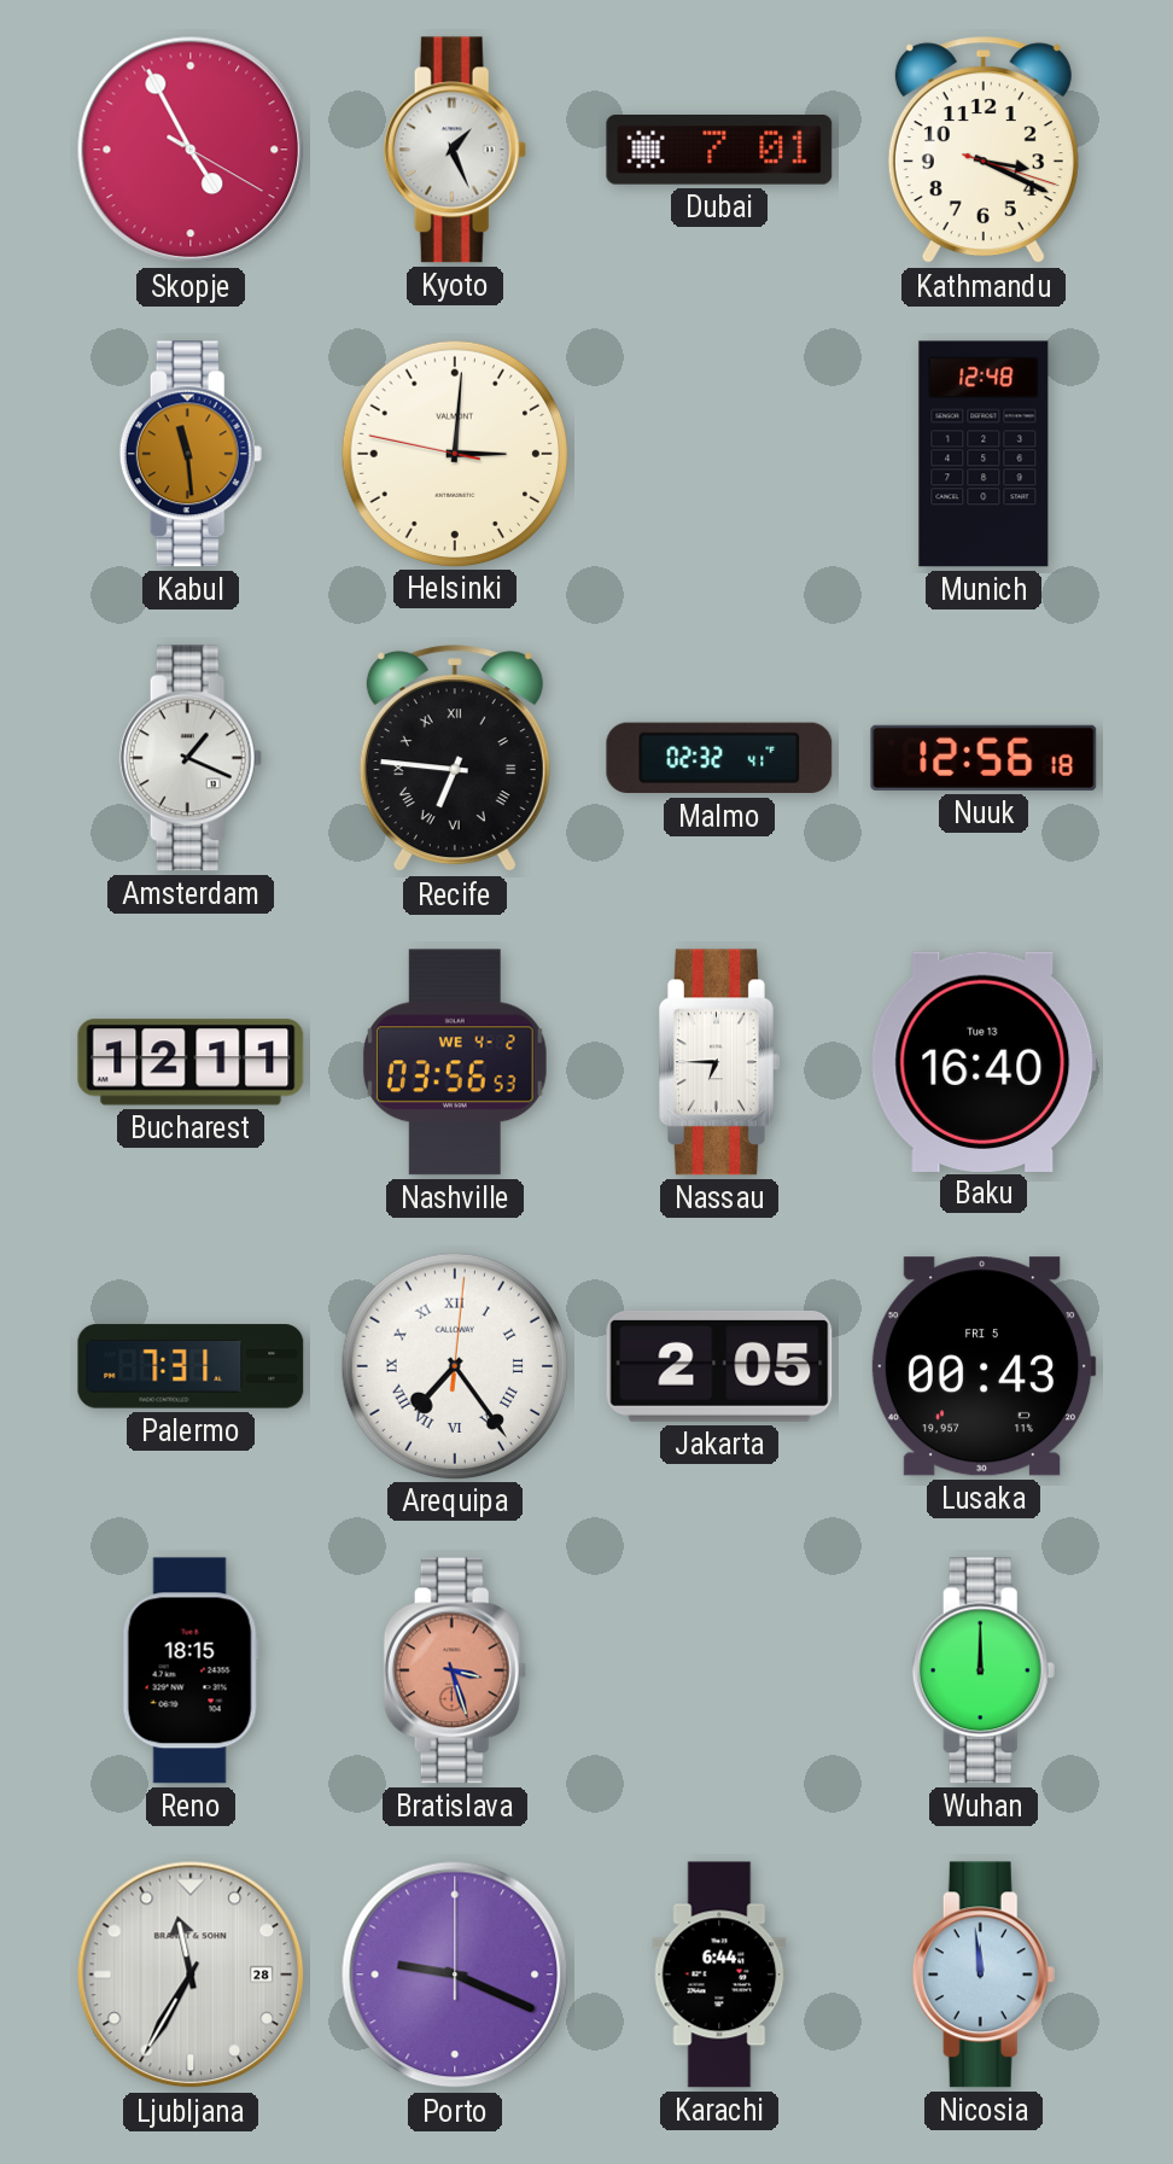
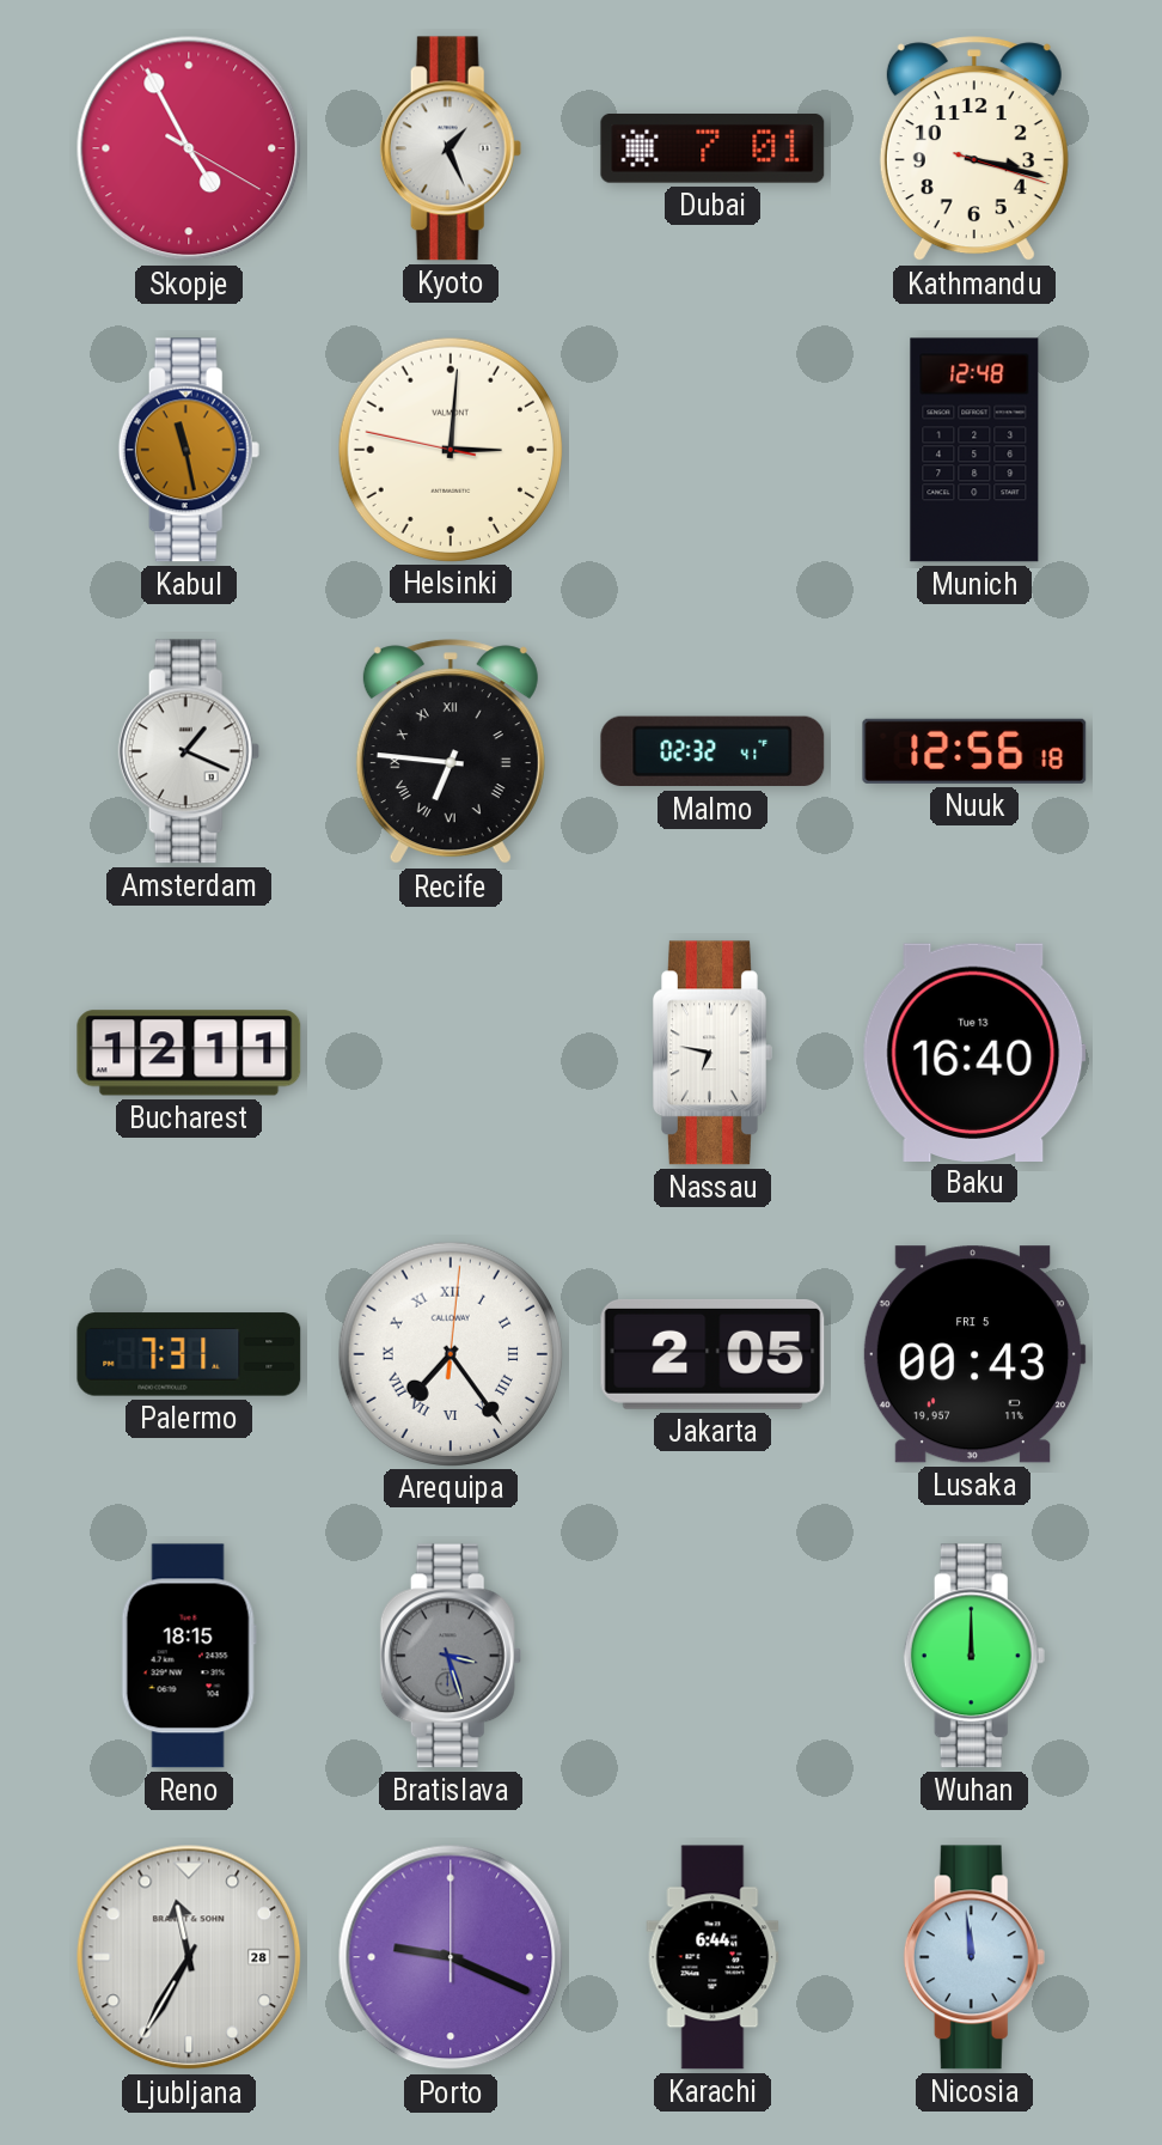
Kathmandu: 3:19 -> 3:17
Kabul: 11:29 -> 11:28
Nashville: 03:56 -> none
Nassau: 6:45 -> 6:47
Bratislava dial: salmon -> grey
